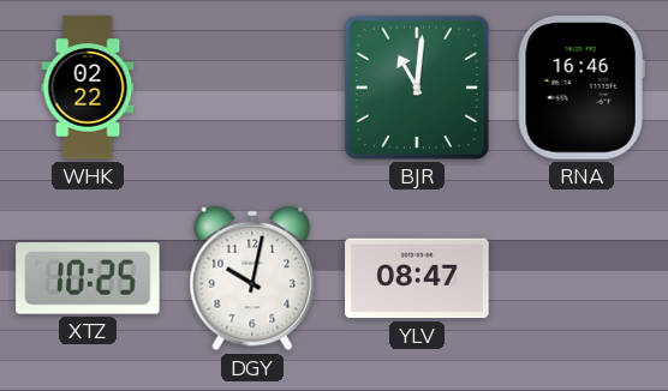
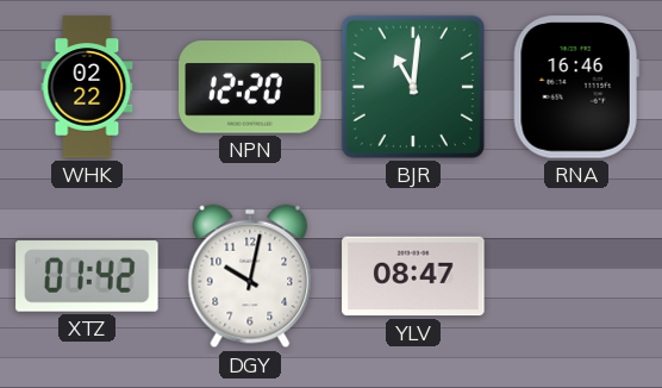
NPN: none -> 12:20
XTZ: 10:25 -> 01:42
